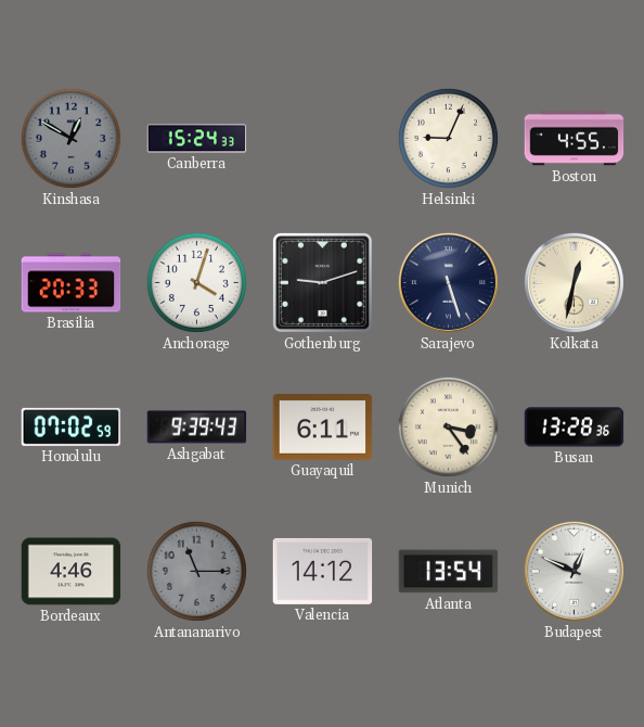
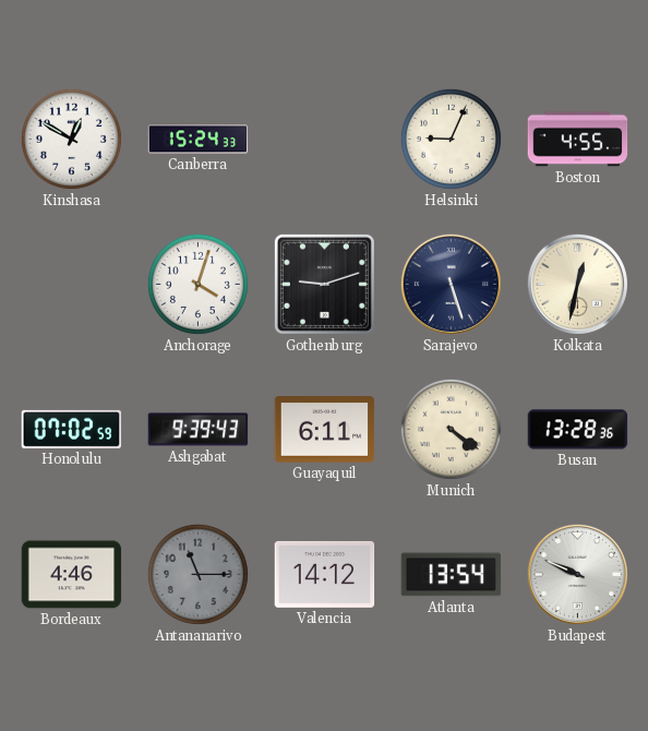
Kinshasa dial: grey -> white
Brasilia: 20:33 -> none
Munich: 3:24 -> 4:21
Budapest: 12:49 -> 9:49
